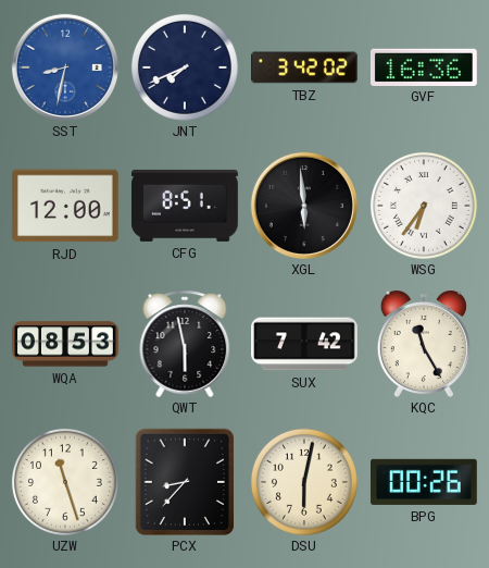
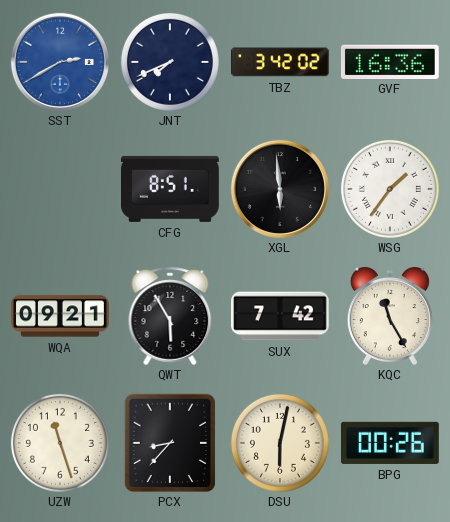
SST: 8:32 -> 2:40
RJD: 12:00 -> none
WSG: 6:36 -> 1:36
WQA: 08:53 -> 09:21
QWT: 5:58 -> 5:55
